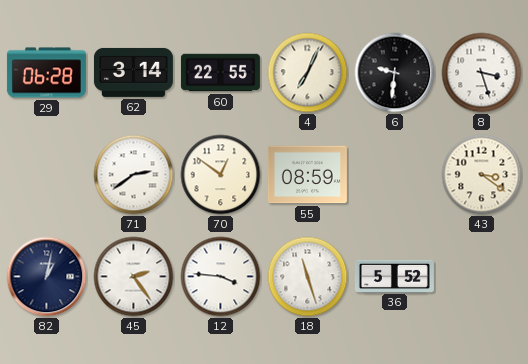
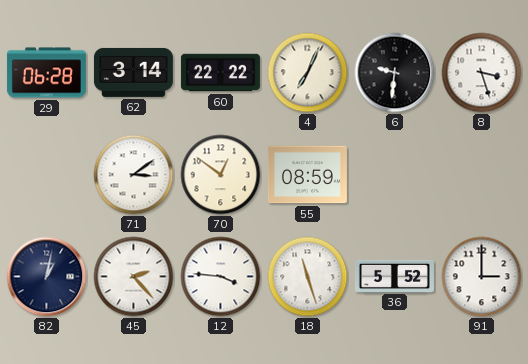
60: 22:55 -> 22:22
71: 2:39 -> 3:09
43: 3:21 -> none
45: 2:24 -> 2:23
91: none -> 3:00
